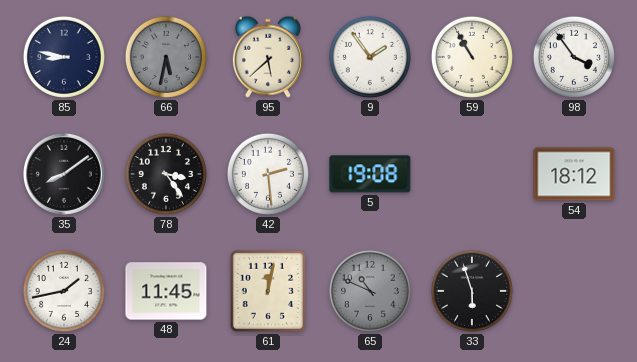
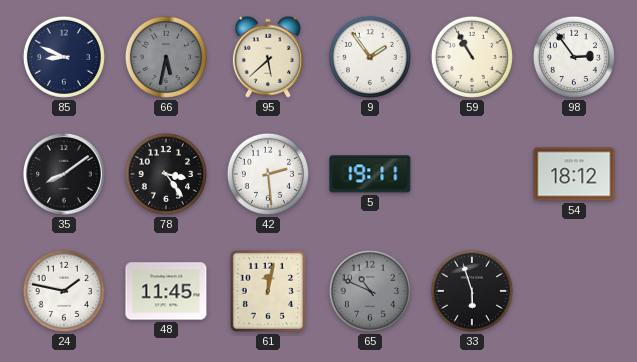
85: 8:47 -> 8:49
98: 3:54 -> 2:54
5: 19:08 -> 19:11
24: 1:43 -> 1:47
